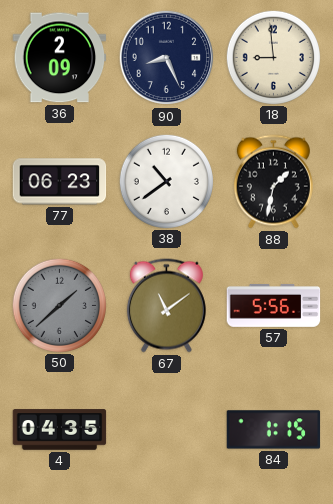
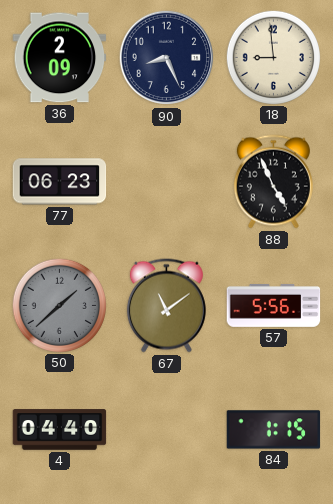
38: 10:39 -> none
88: 1:32 -> 4:56
4: 04:35 -> 04:40
